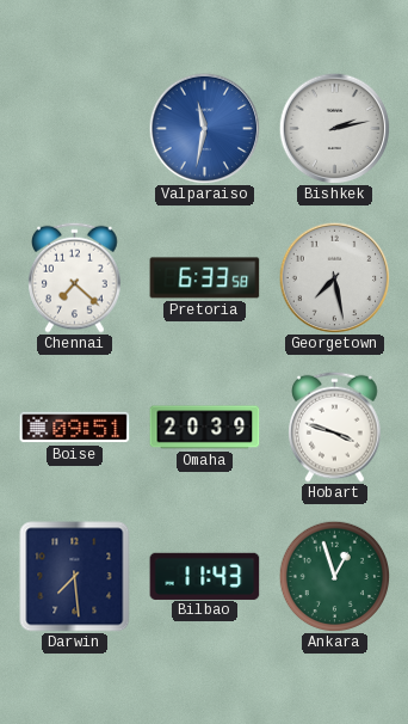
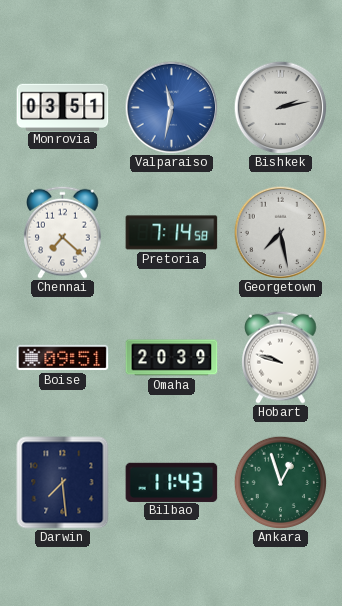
Monrovia: none -> 03:51
Pretoria: 6:33 -> 7:14
Hobart: 3:48 -> 9:48
